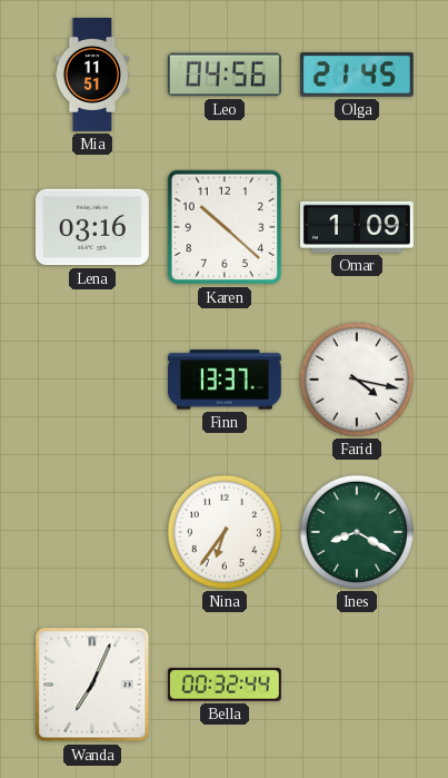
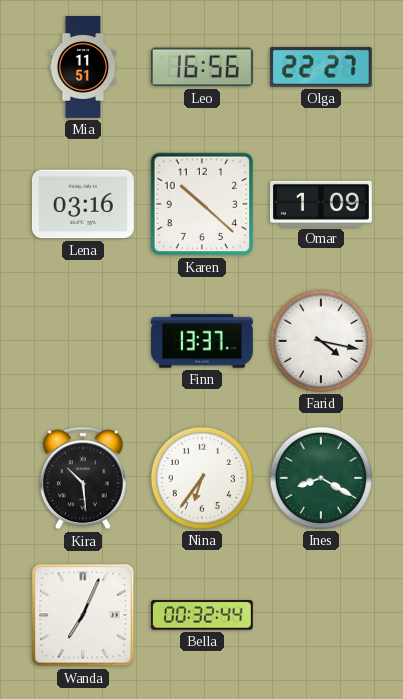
Leo: 04:56 -> 16:56
Olga: 21:45 -> 22:27
Kira: none -> 10:29
